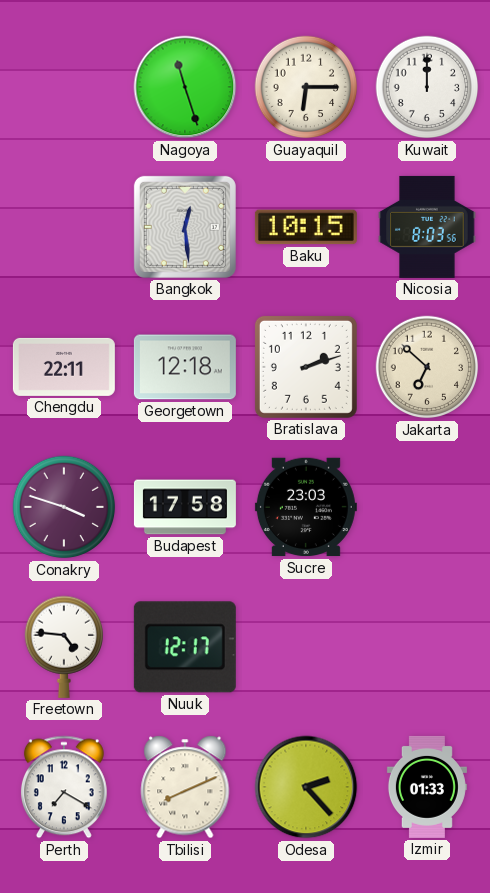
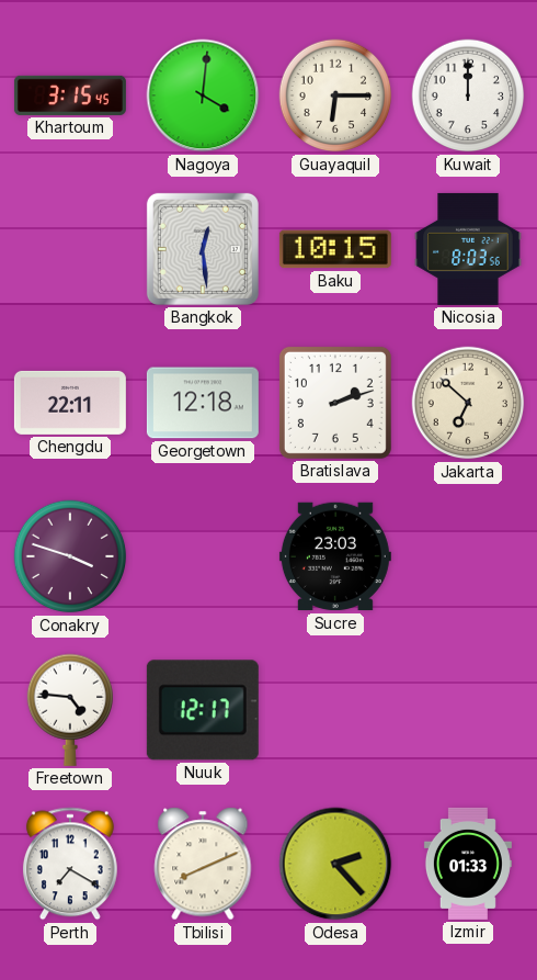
Khartoum: none -> 3:15
Nagoya: 11:27 -> 4:01
Budapest: 17:58 -> none
